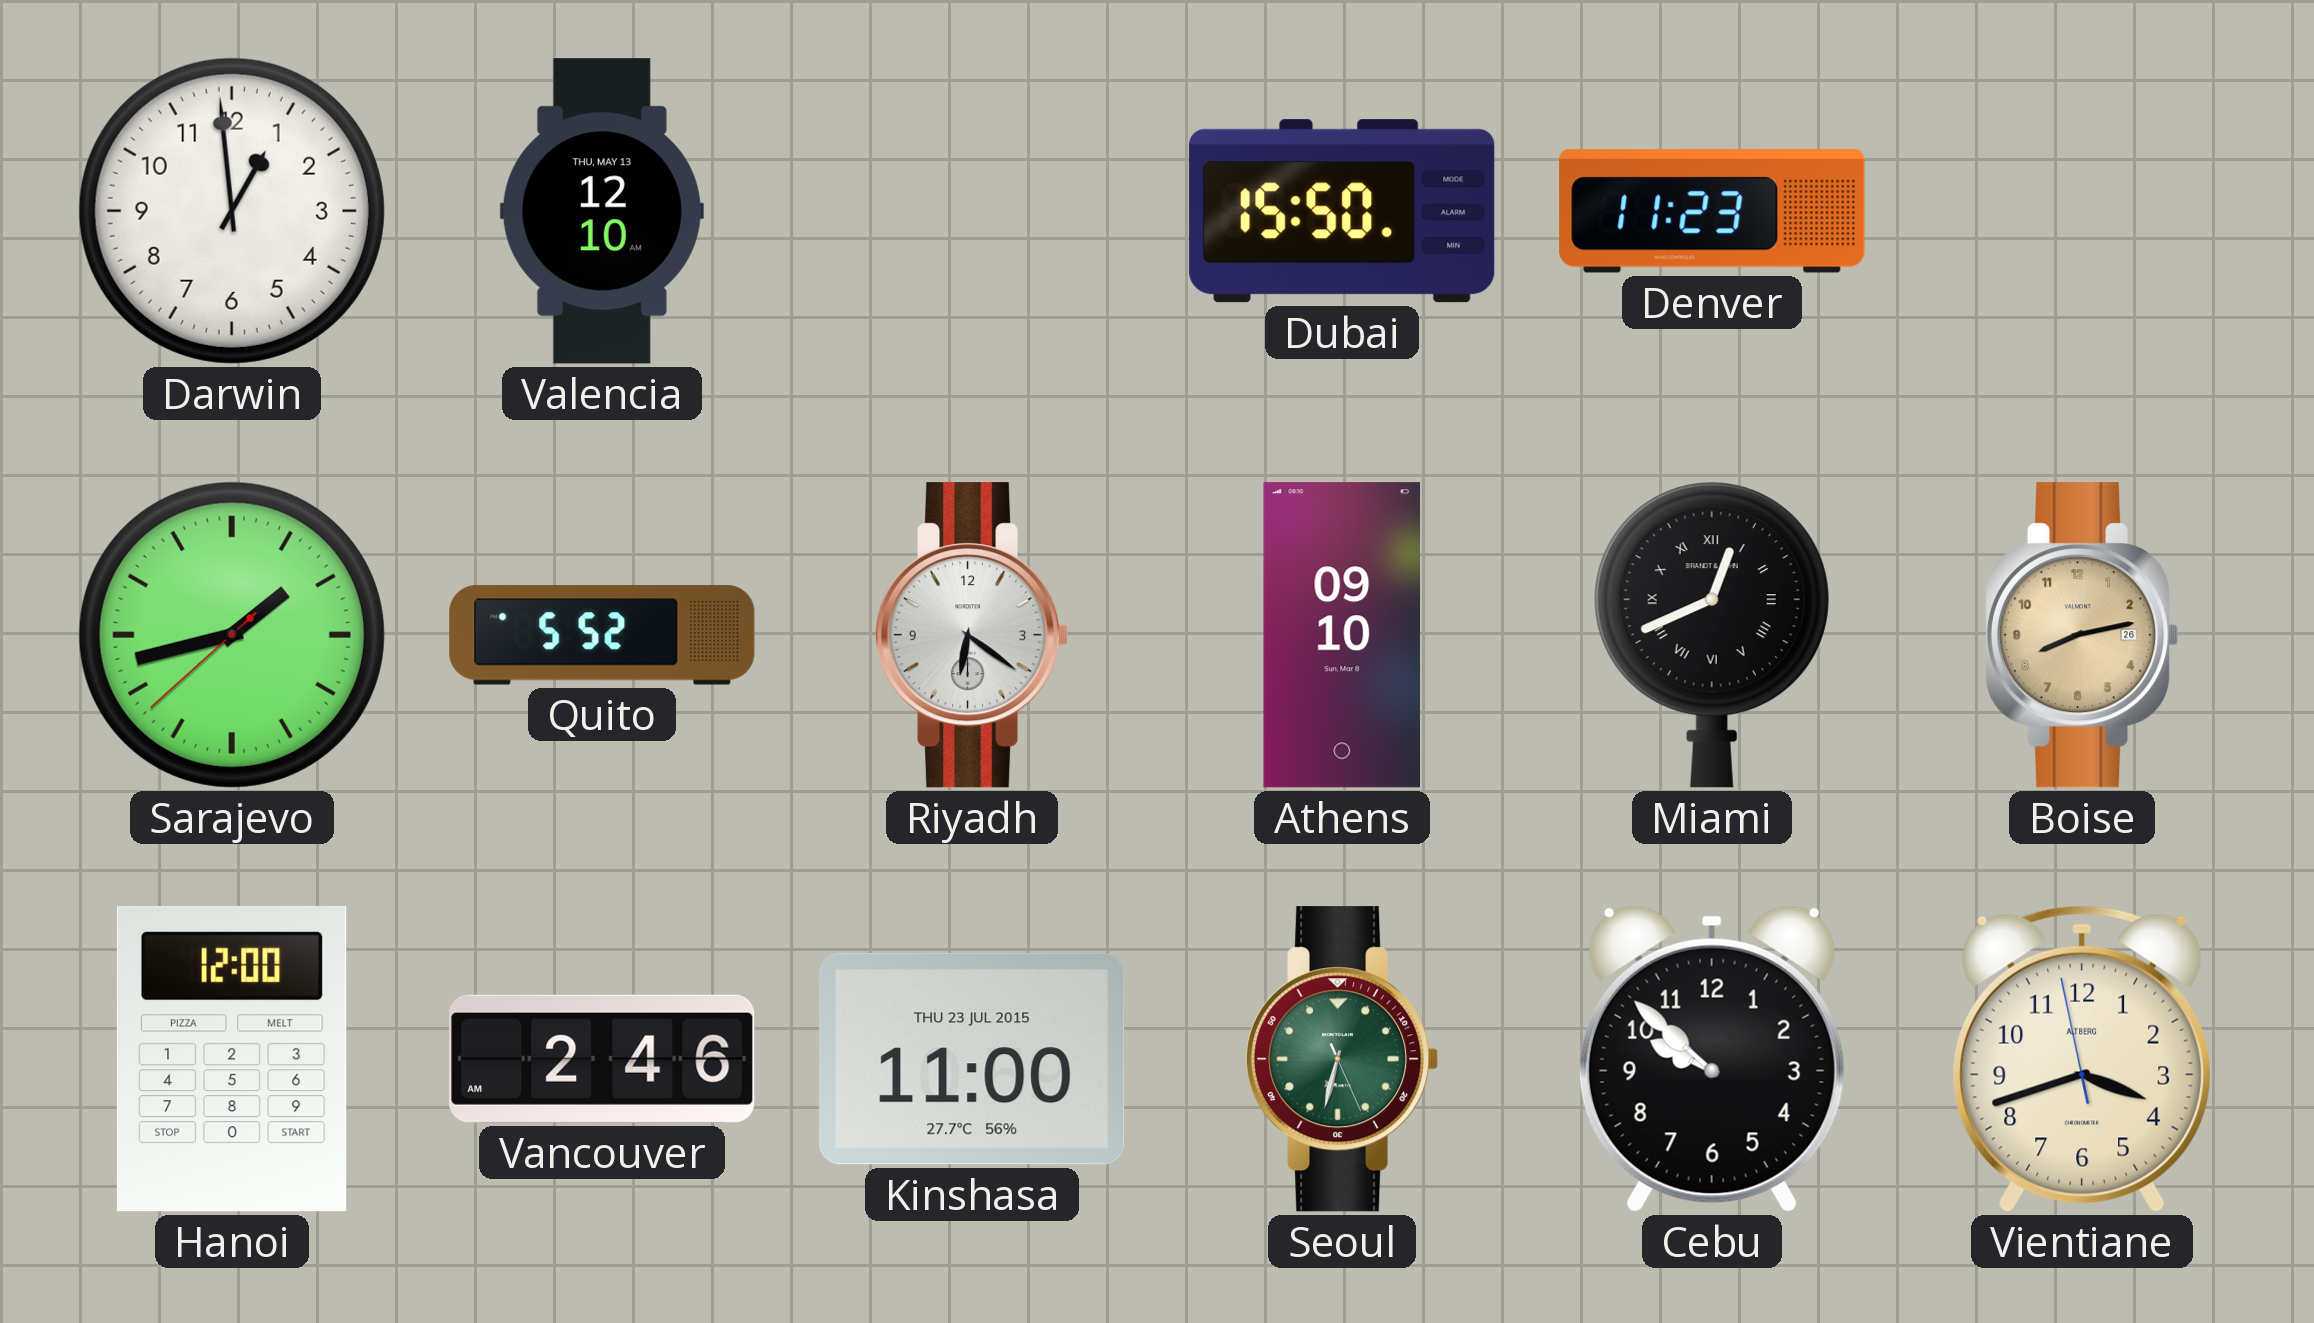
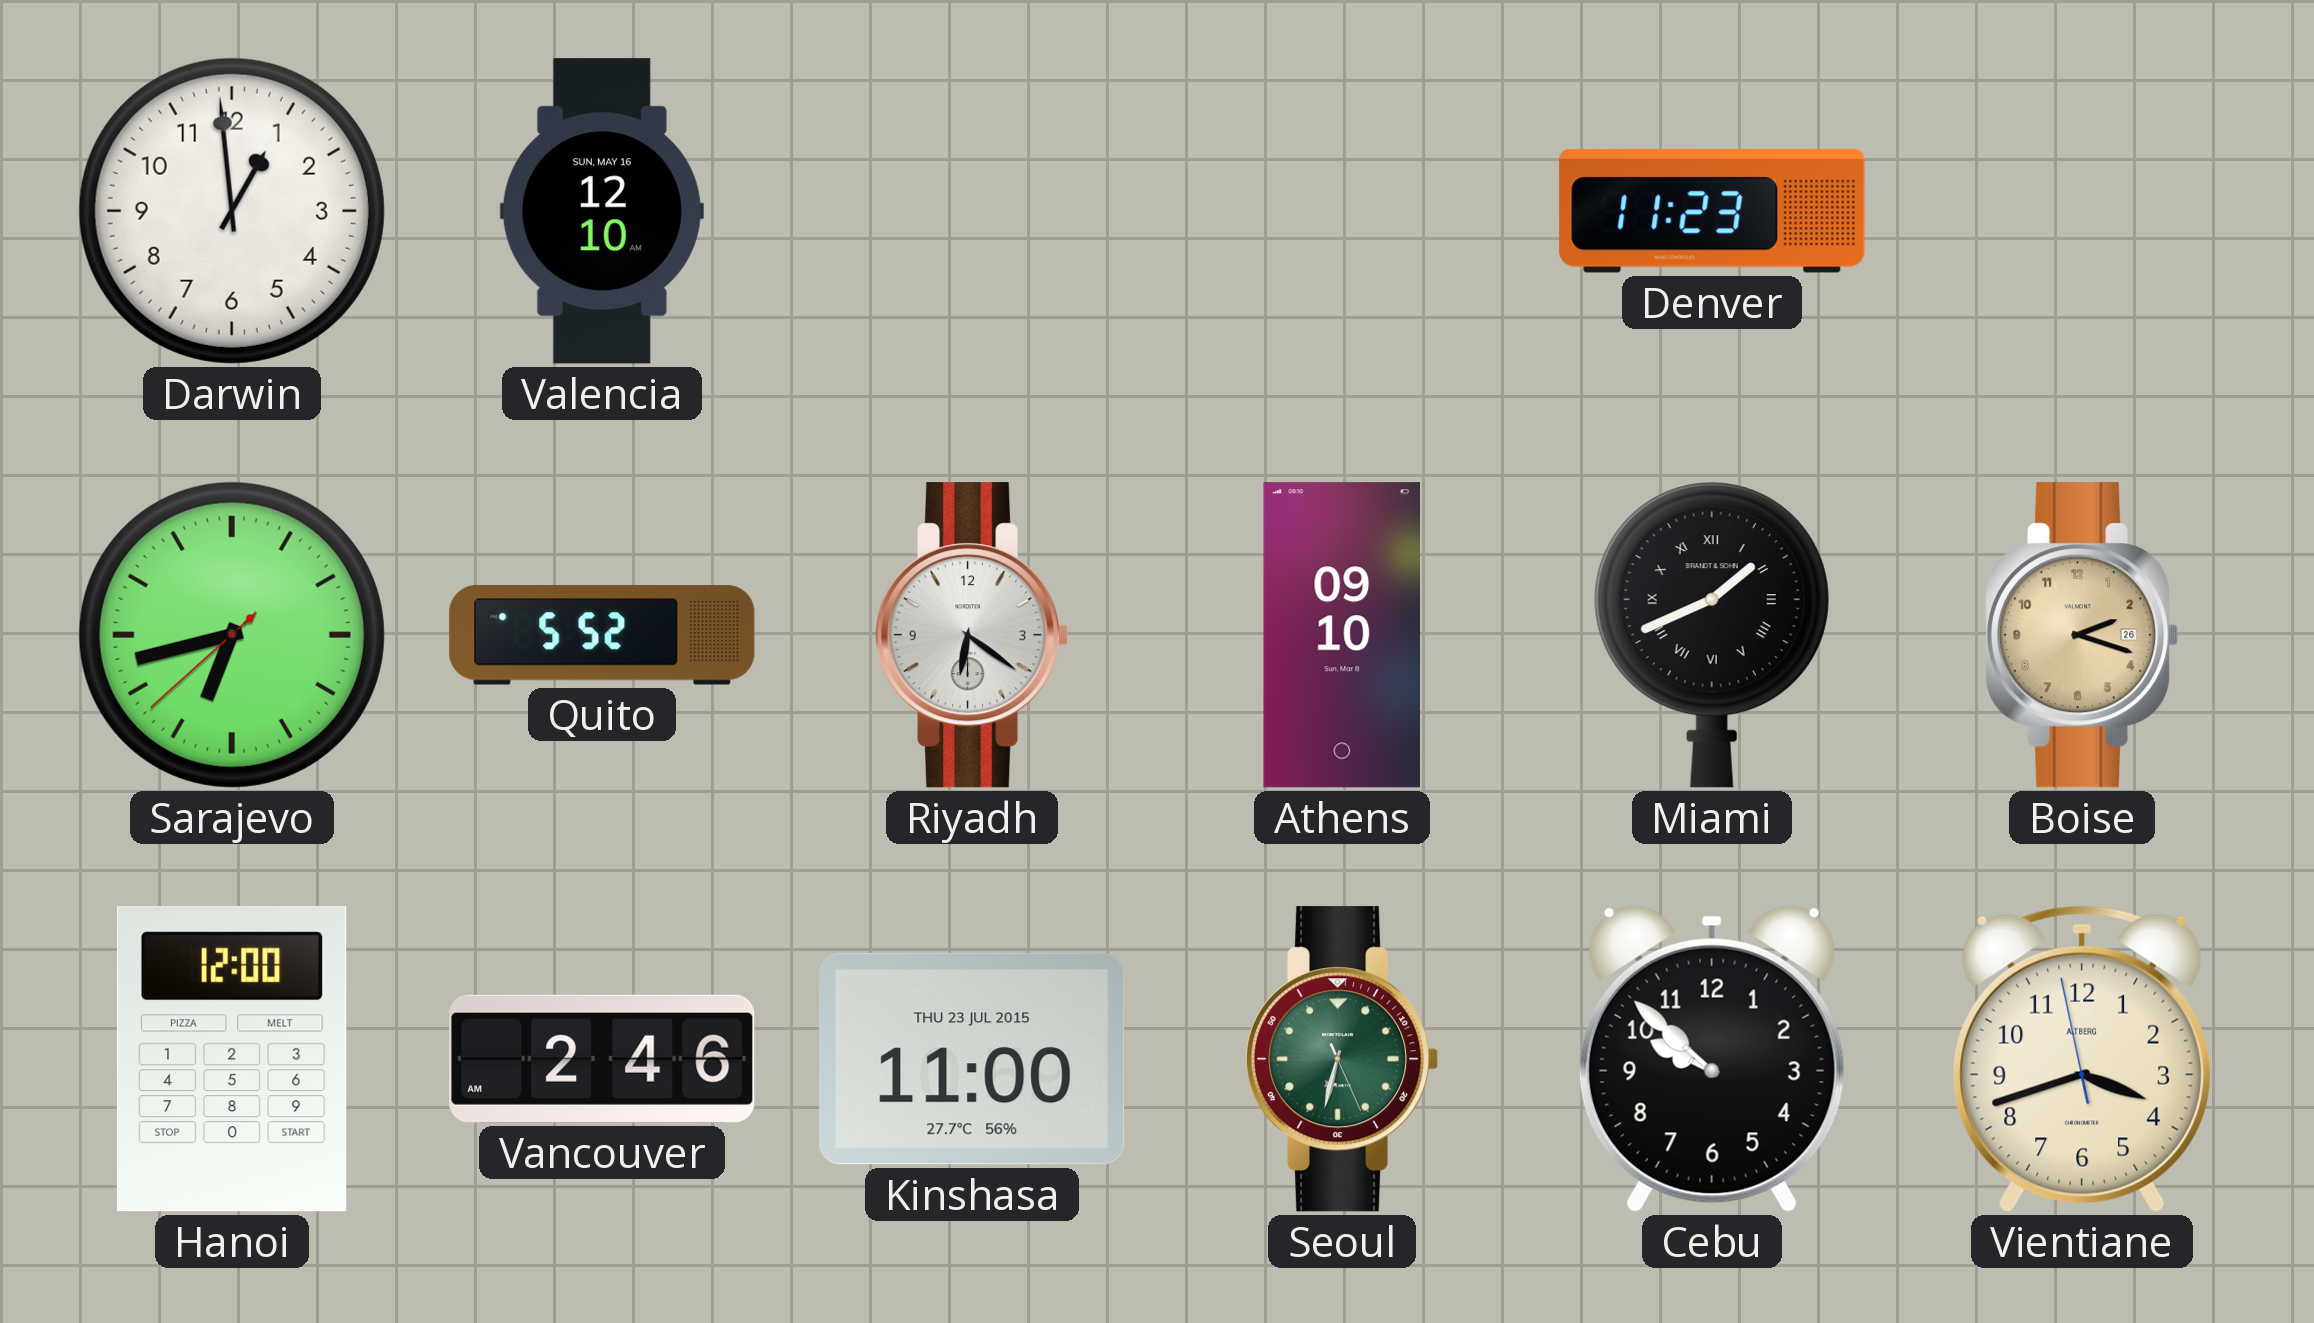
Valencia date: THU, MAY 13 -> SUN, MAY 16
Dubai: 15:50 -> none
Sarajevo: 1:42 -> 6:42
Miami: 12:41 -> 1:41
Boise: 8:13 -> 2:18
